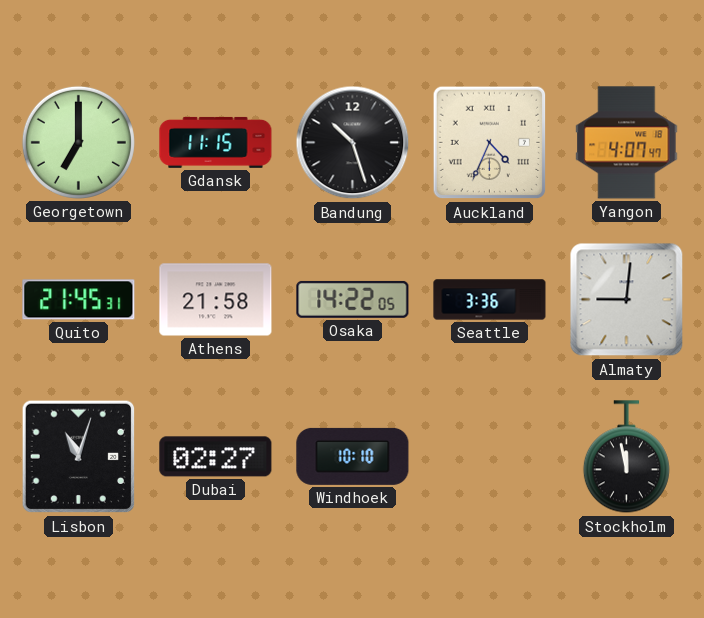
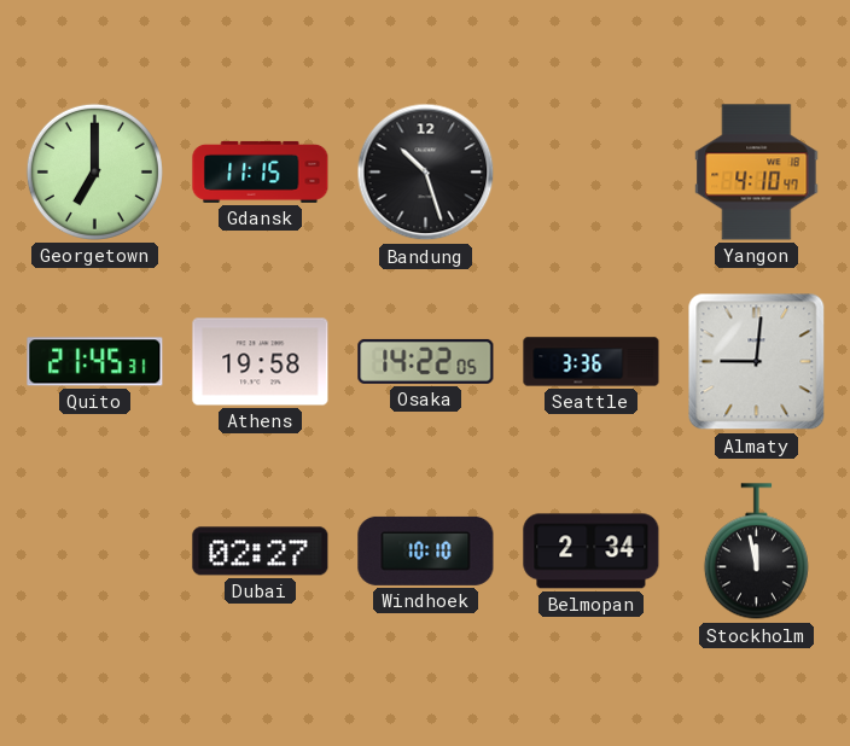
Auckland: 4:34 -> none
Yangon: 4:07 -> 4:10
Athens: 21:58 -> 19:58
Lisbon: 11:03 -> none
Belmopan: none -> 2:34
